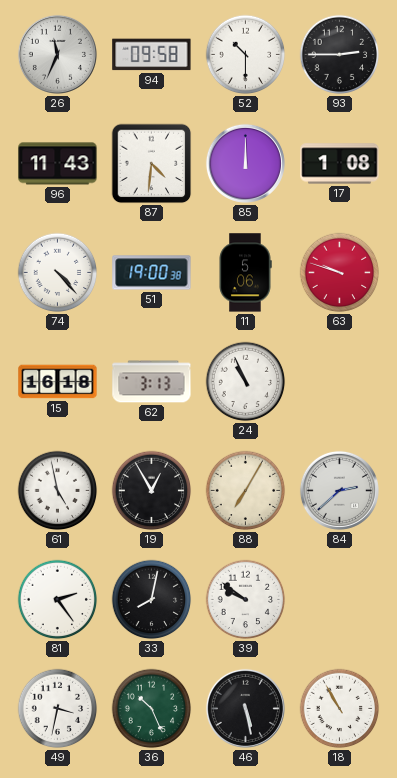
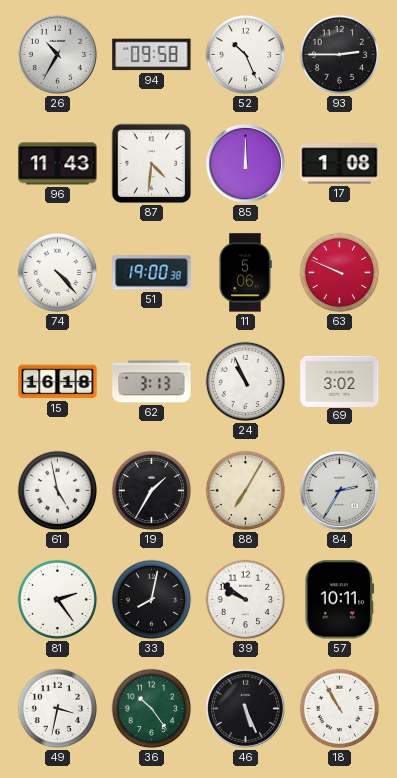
26: 11:34 -> 10:35
52: 10:30 -> 10:26
63: 9:48 -> 9:49
69: none -> 3:02
19: 12:55 -> 1:35
84: 2:38 -> 2:35
57: none -> 10:11
36: 10:26 -> 10:24
46: 5:28 -> 5:26
